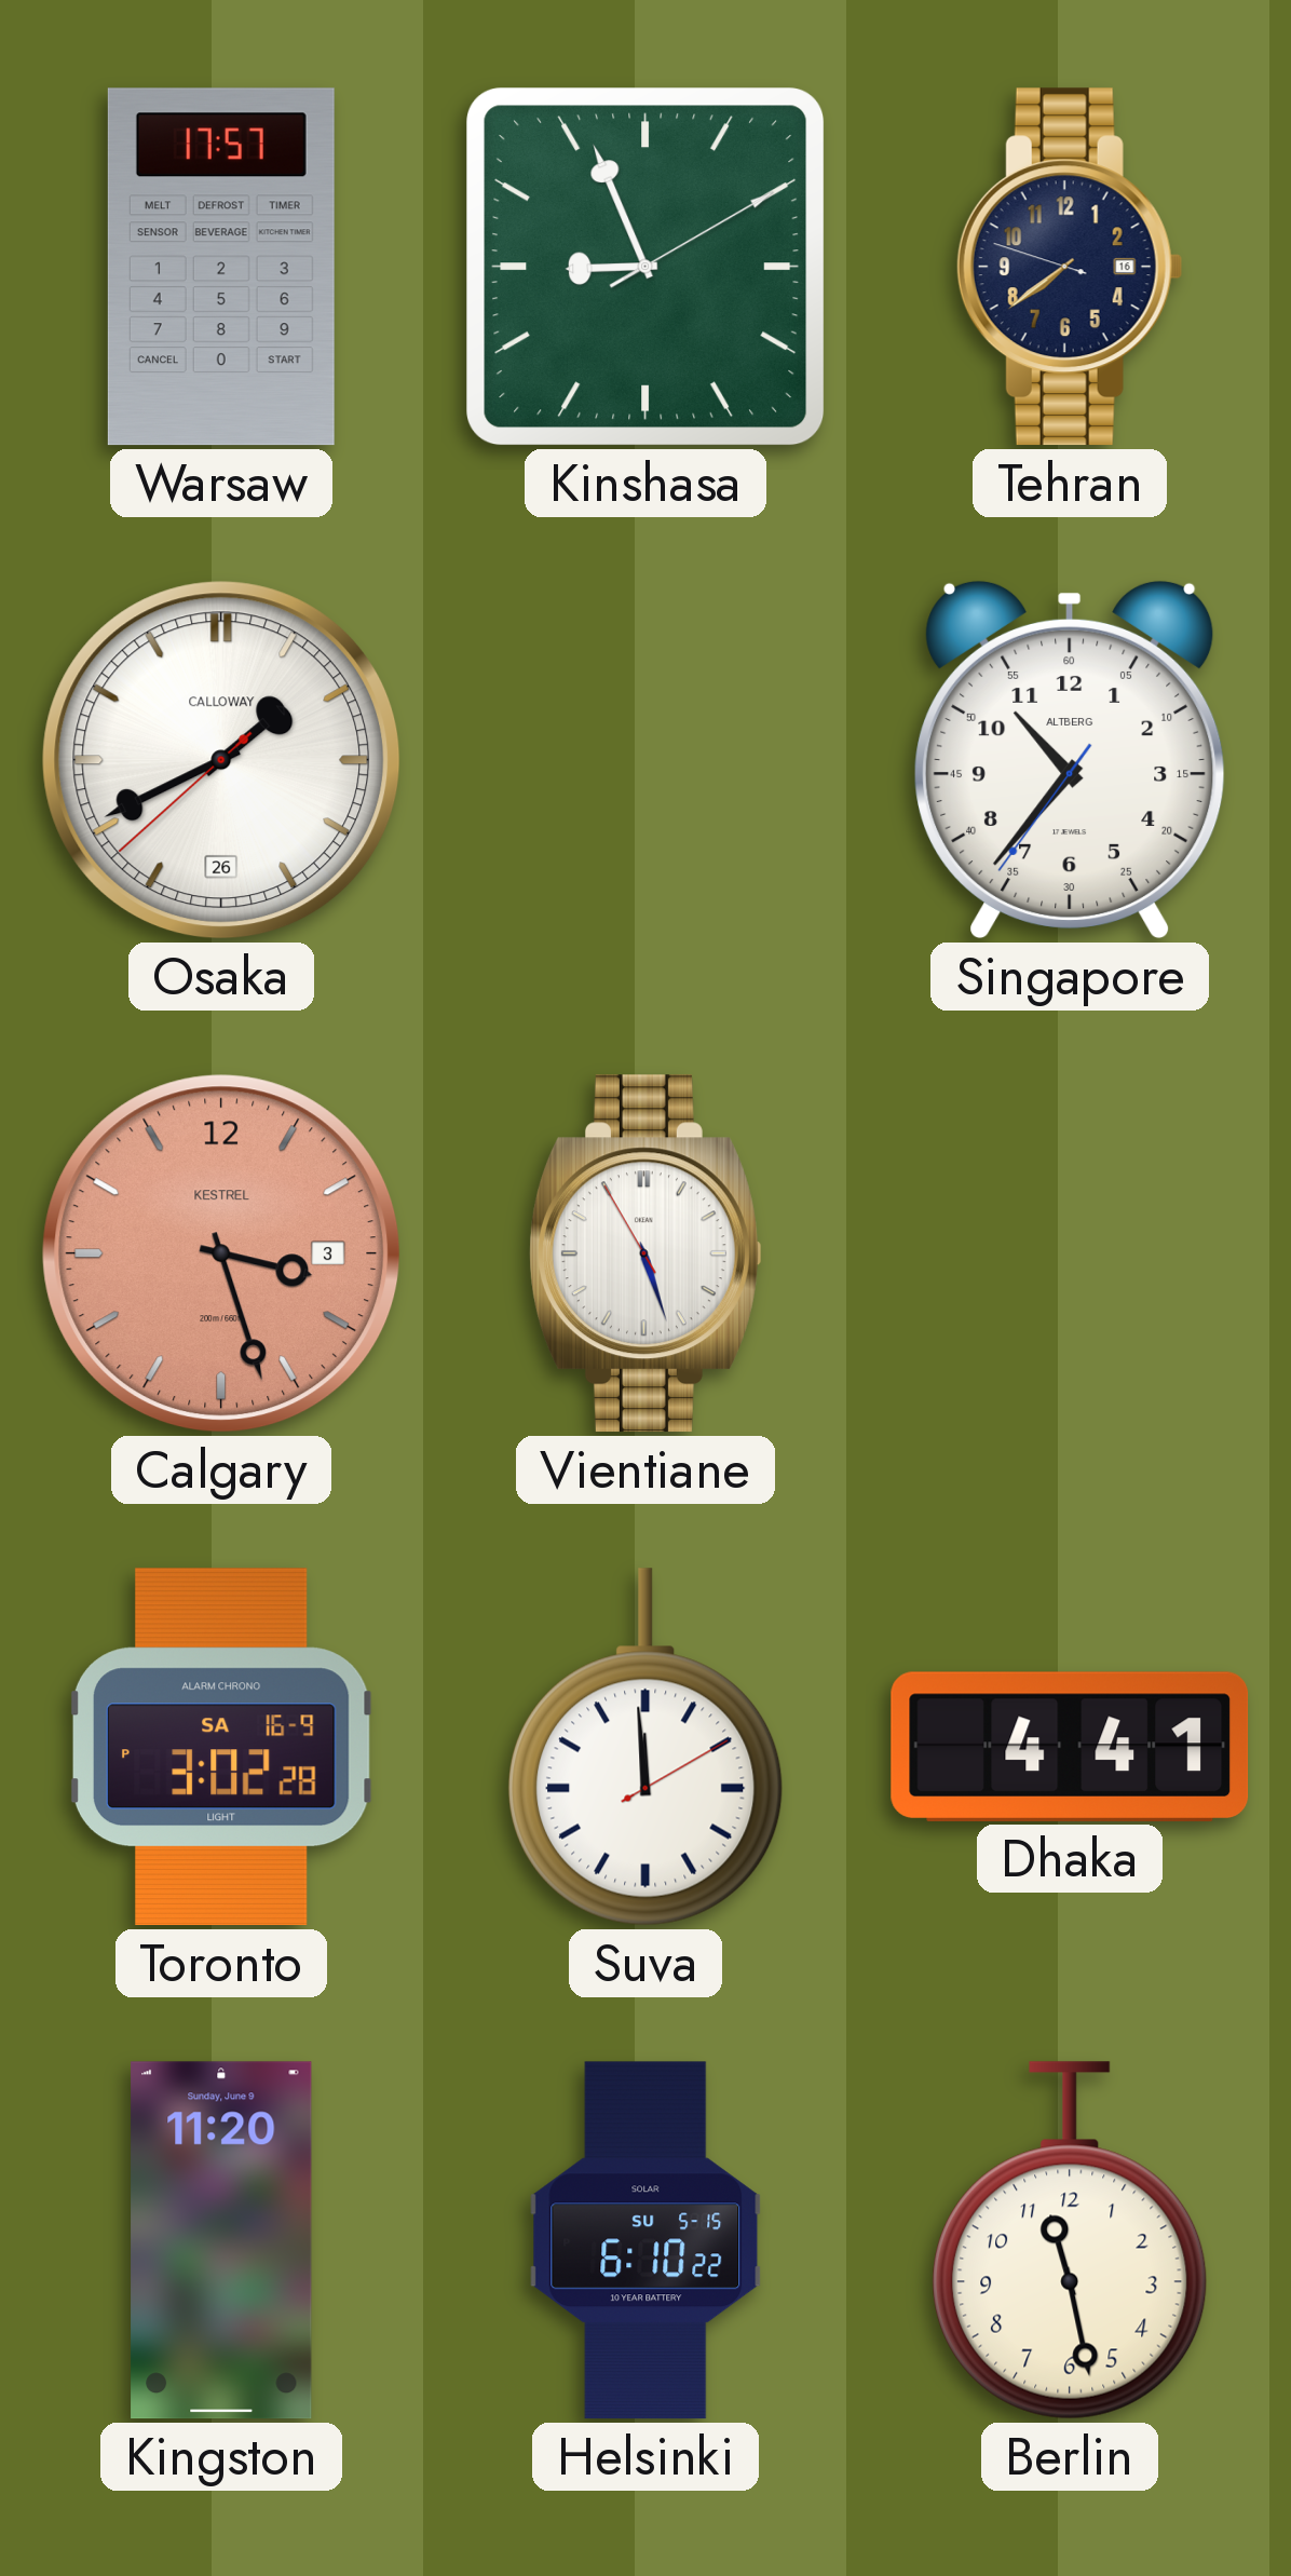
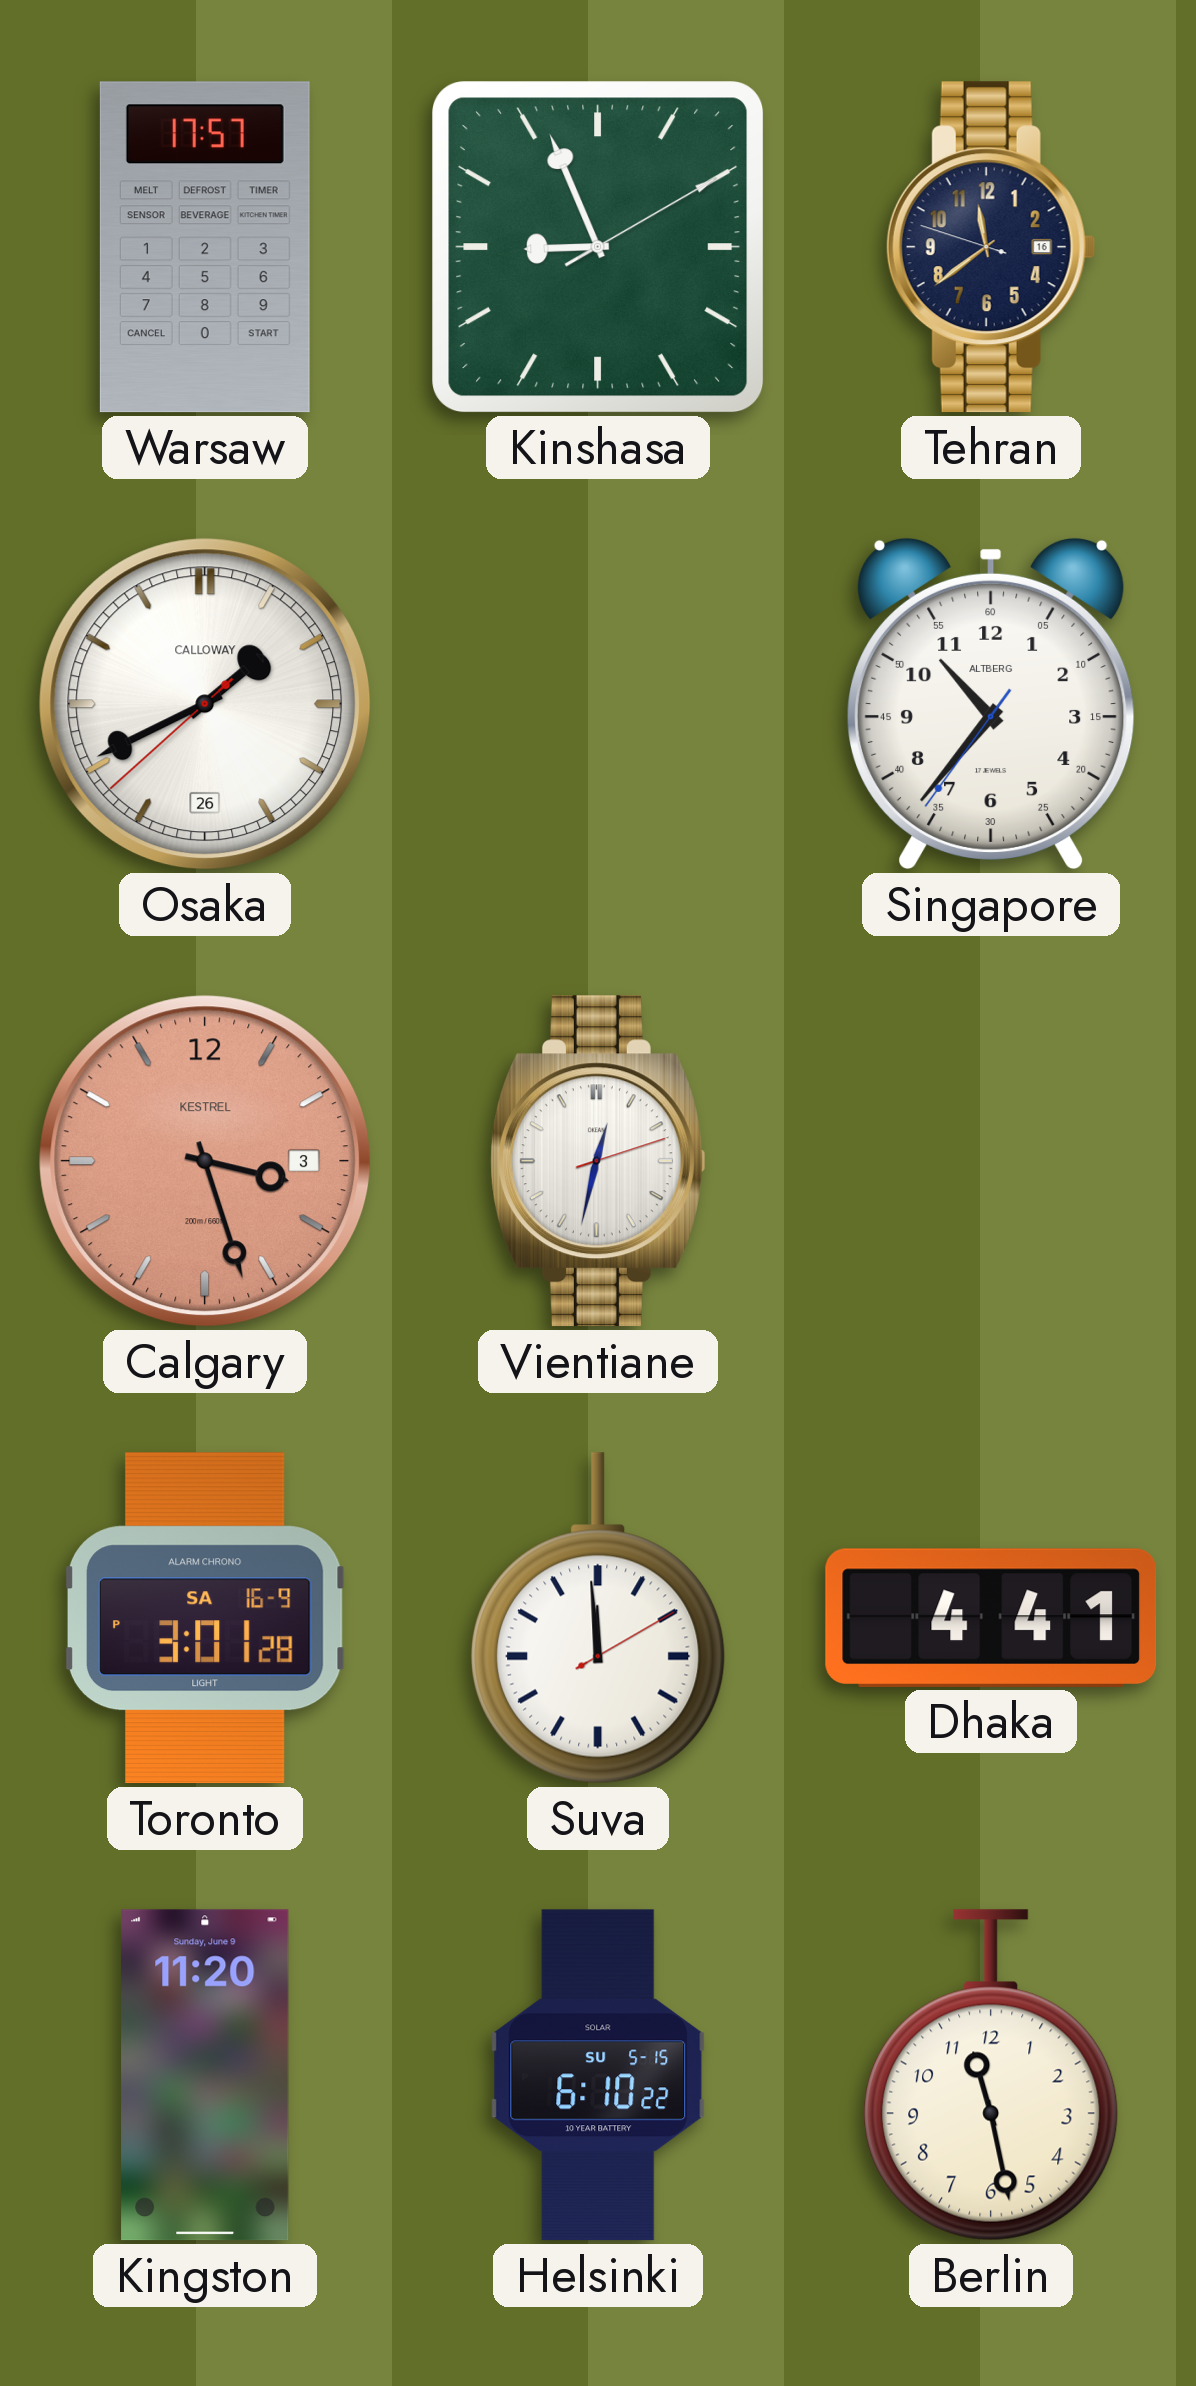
Tehran: 7:38 -> 11:38
Vientiane: 5:26 -> 12:32
Toronto: 3:02 -> 3:01
